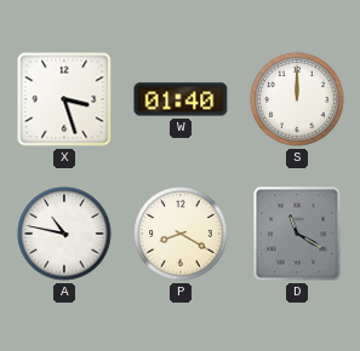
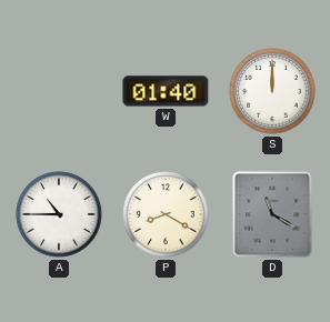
X: 3:27 -> none
A: 10:47 -> 10:45
